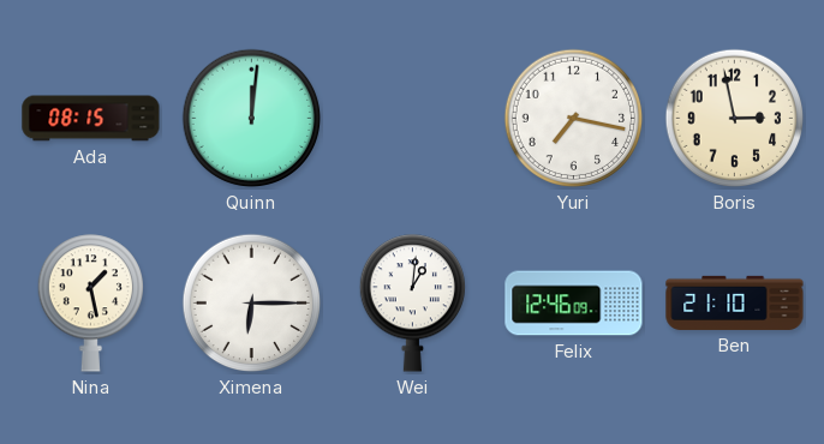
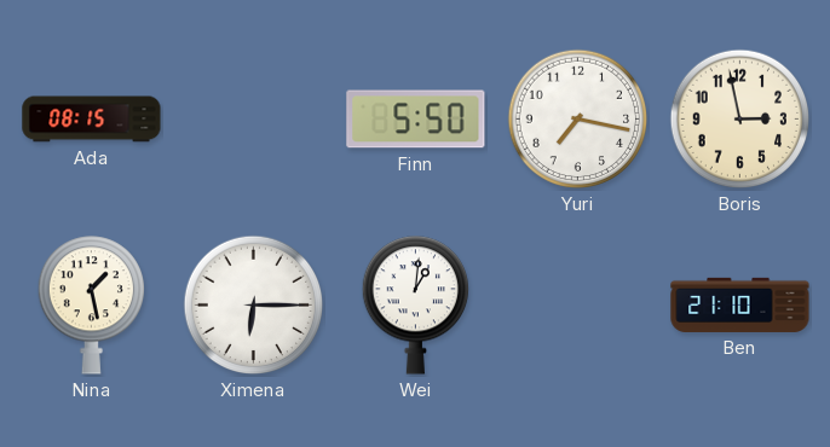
Quinn: 12:01 -> none
Finn: none -> 5:50
Felix: 12:46 -> none
